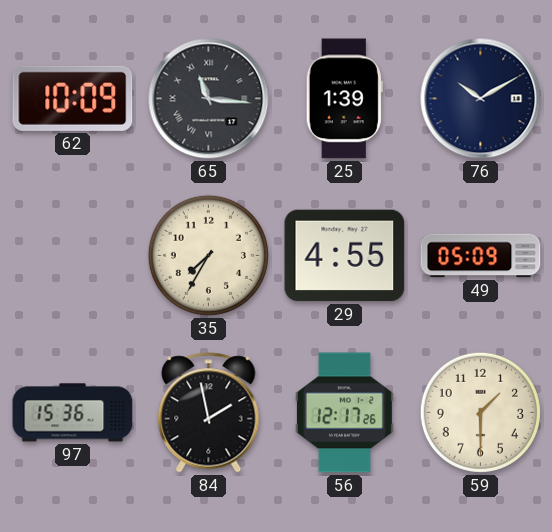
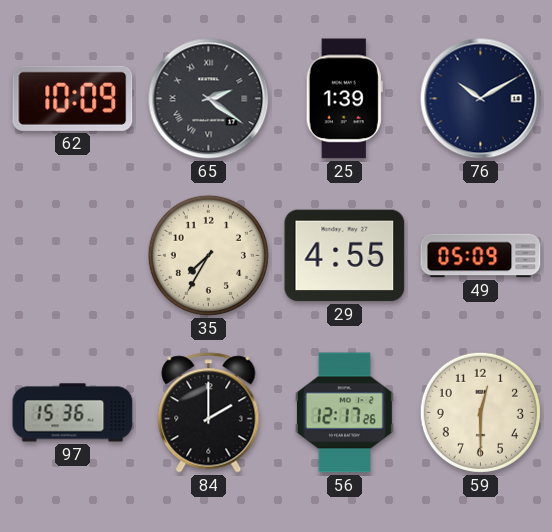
65: 11:16 -> 2:21
84: 1:58 -> 2:00
59: 1:30 -> 12:30
